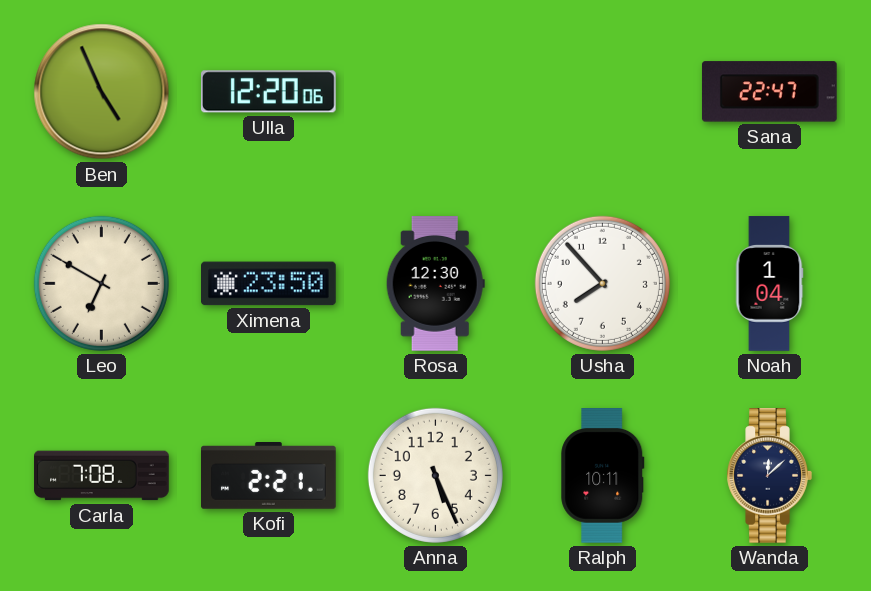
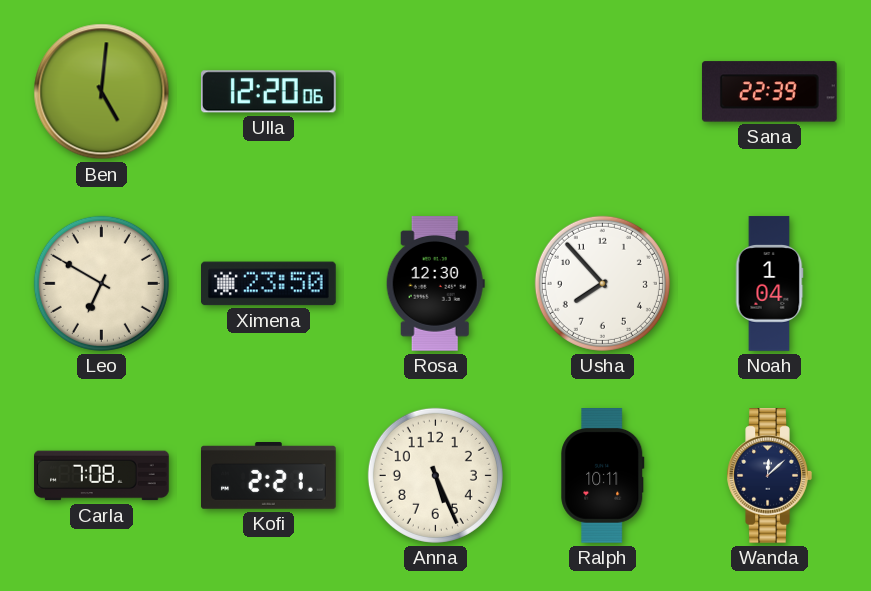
Ben: 4:56 -> 5:01
Sana: 22:47 -> 22:39
